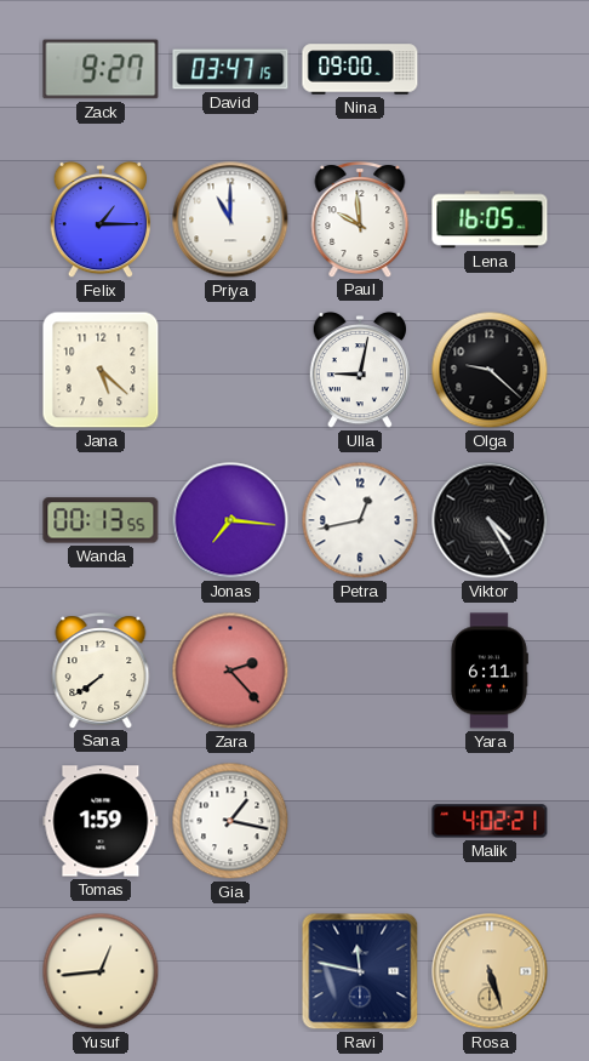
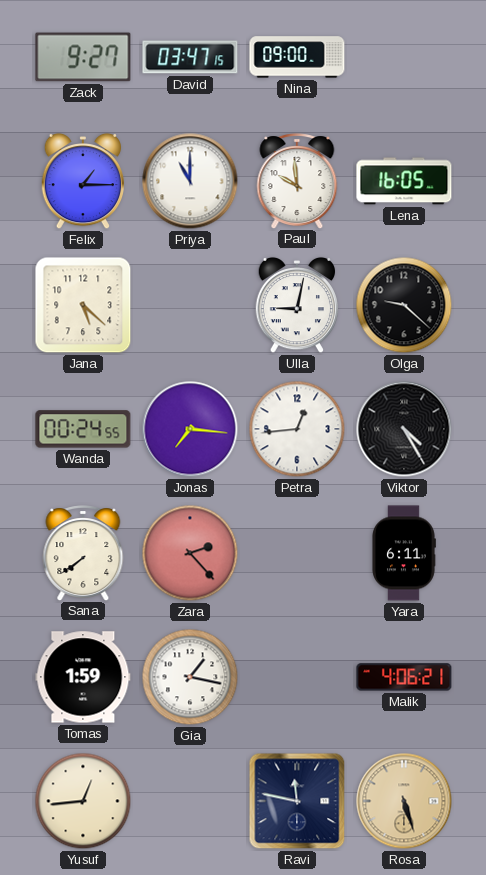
Wanda: 00:13 -> 00:24
Petra: 12:43 -> 12:44
Malik: 4:02 -> 4:06
